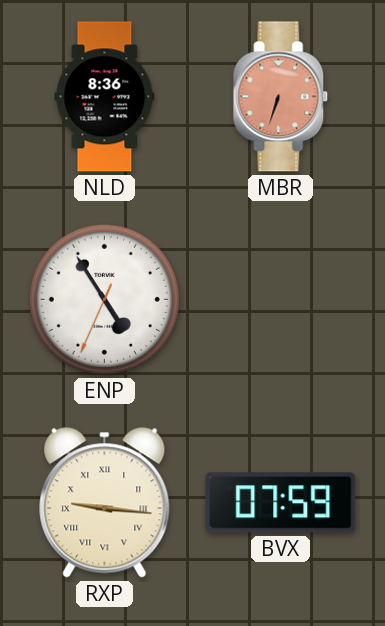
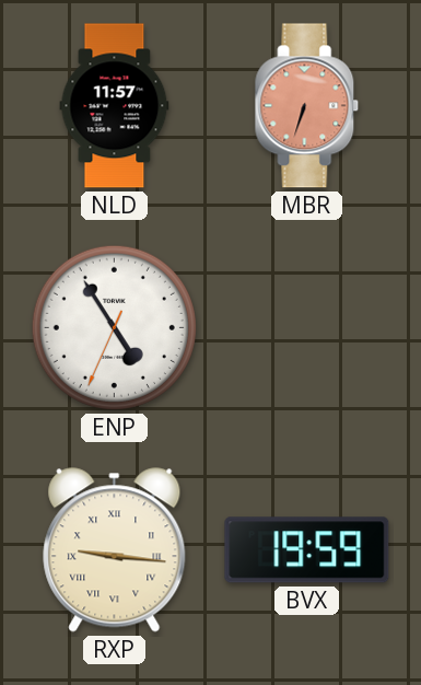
NLD: 8:36 -> 11:57
BVX: 07:59 -> 19:59
